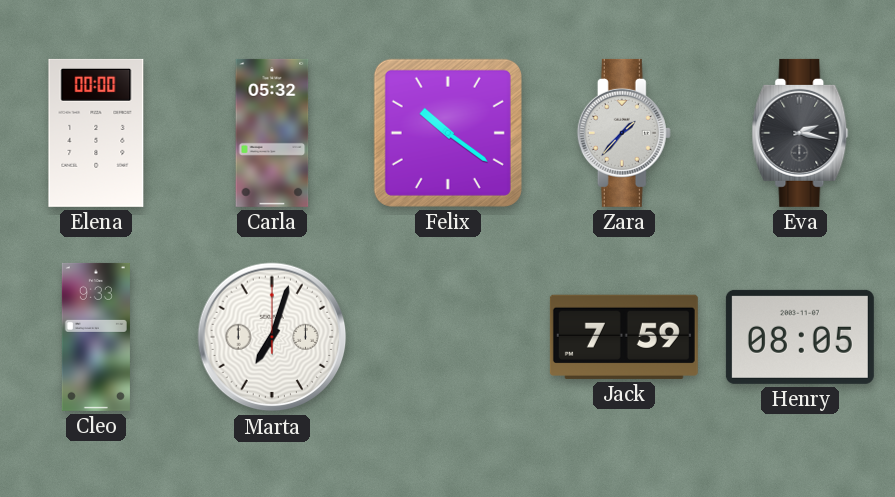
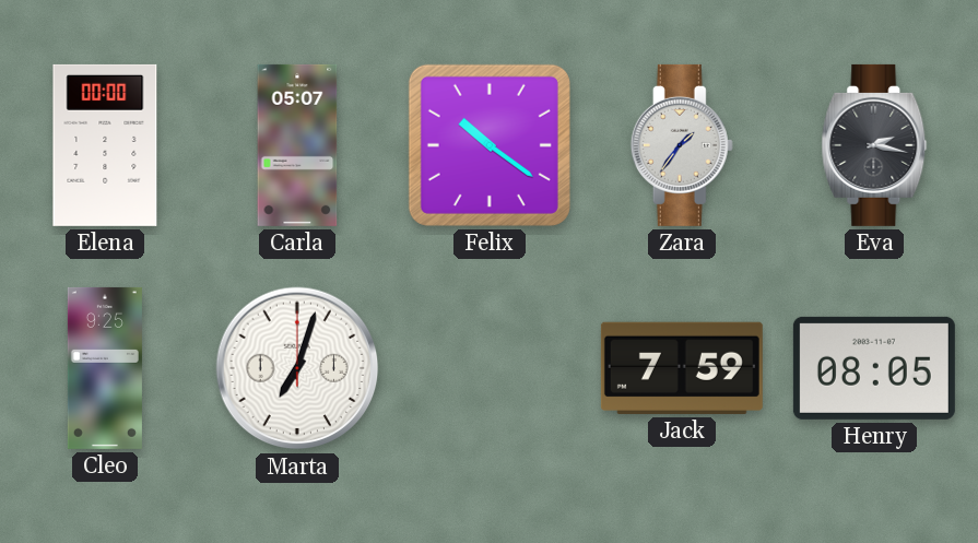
Carla: 05:32 -> 05:07
Zara: 1:37 -> 1:36
Cleo: 9:33 -> 9:25
